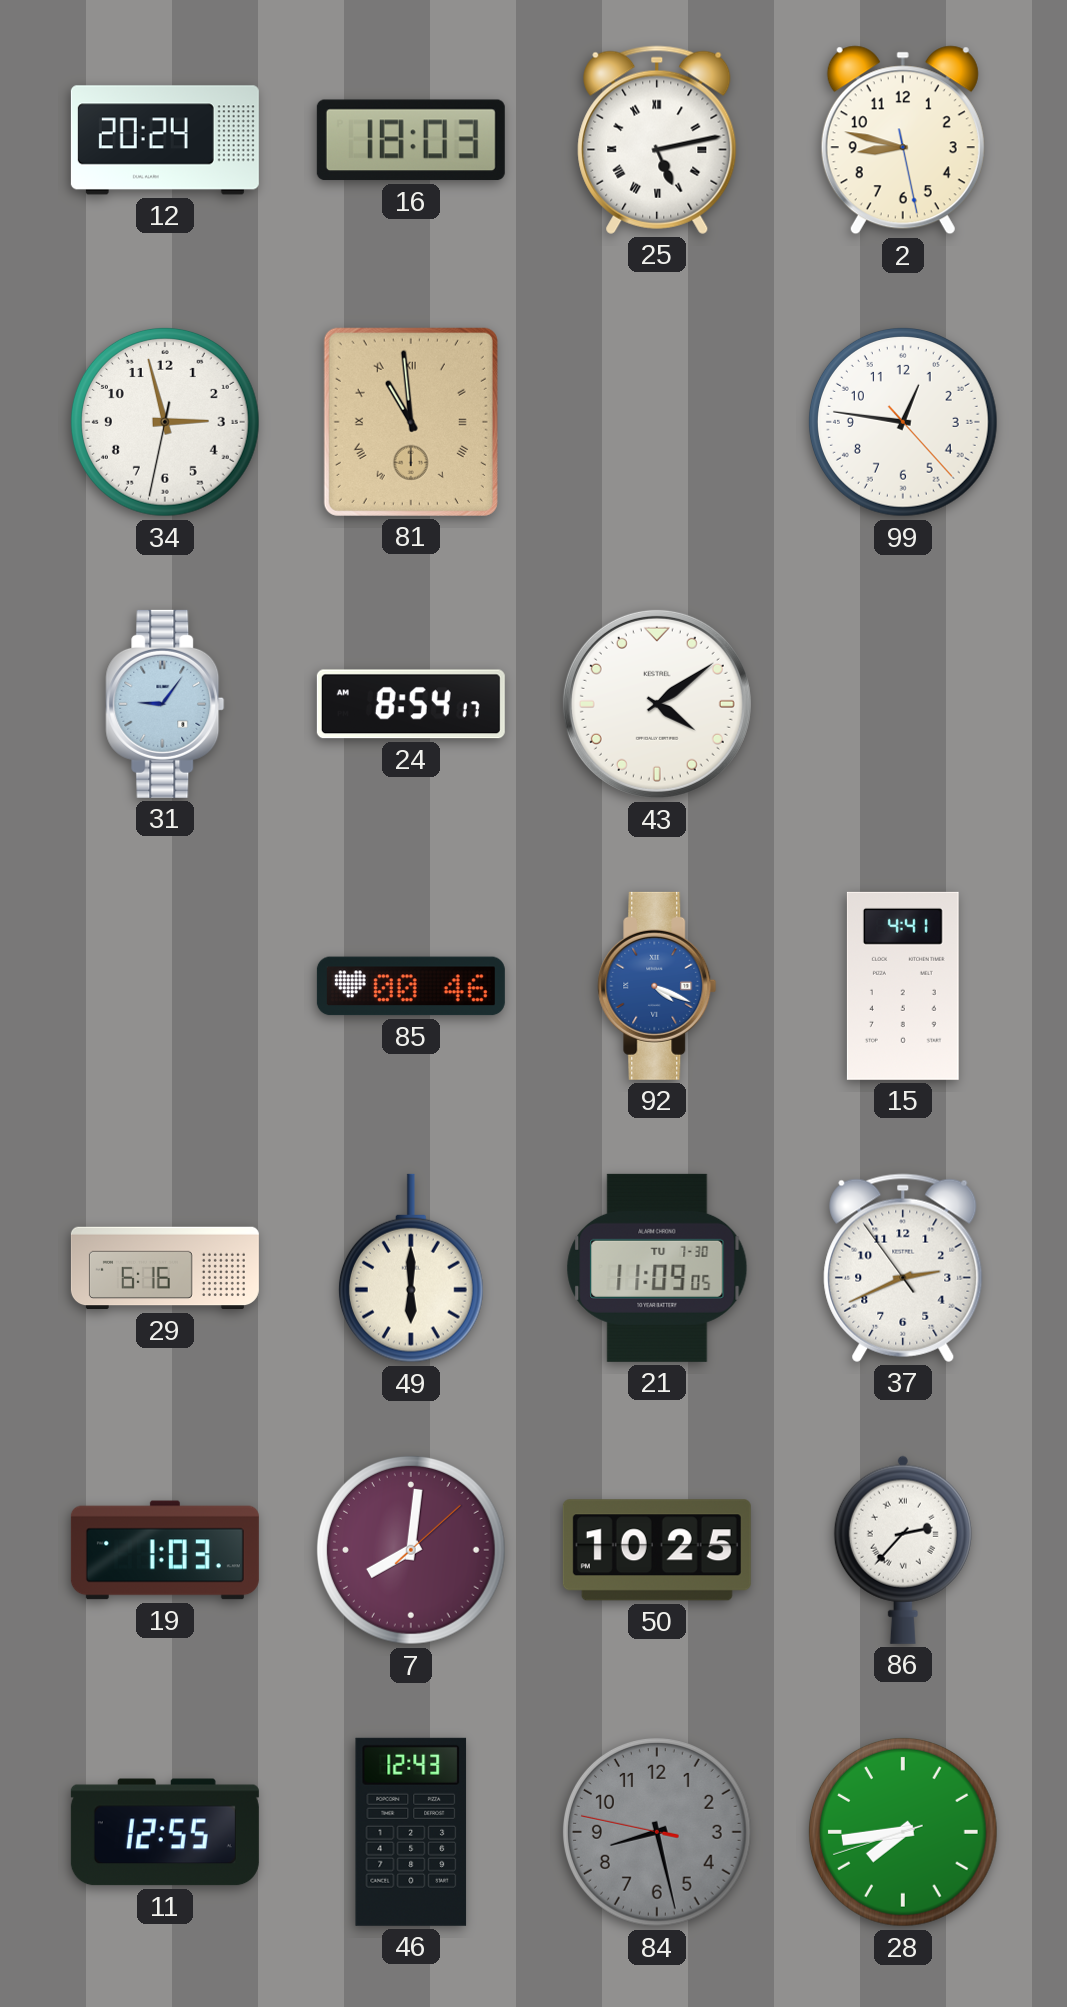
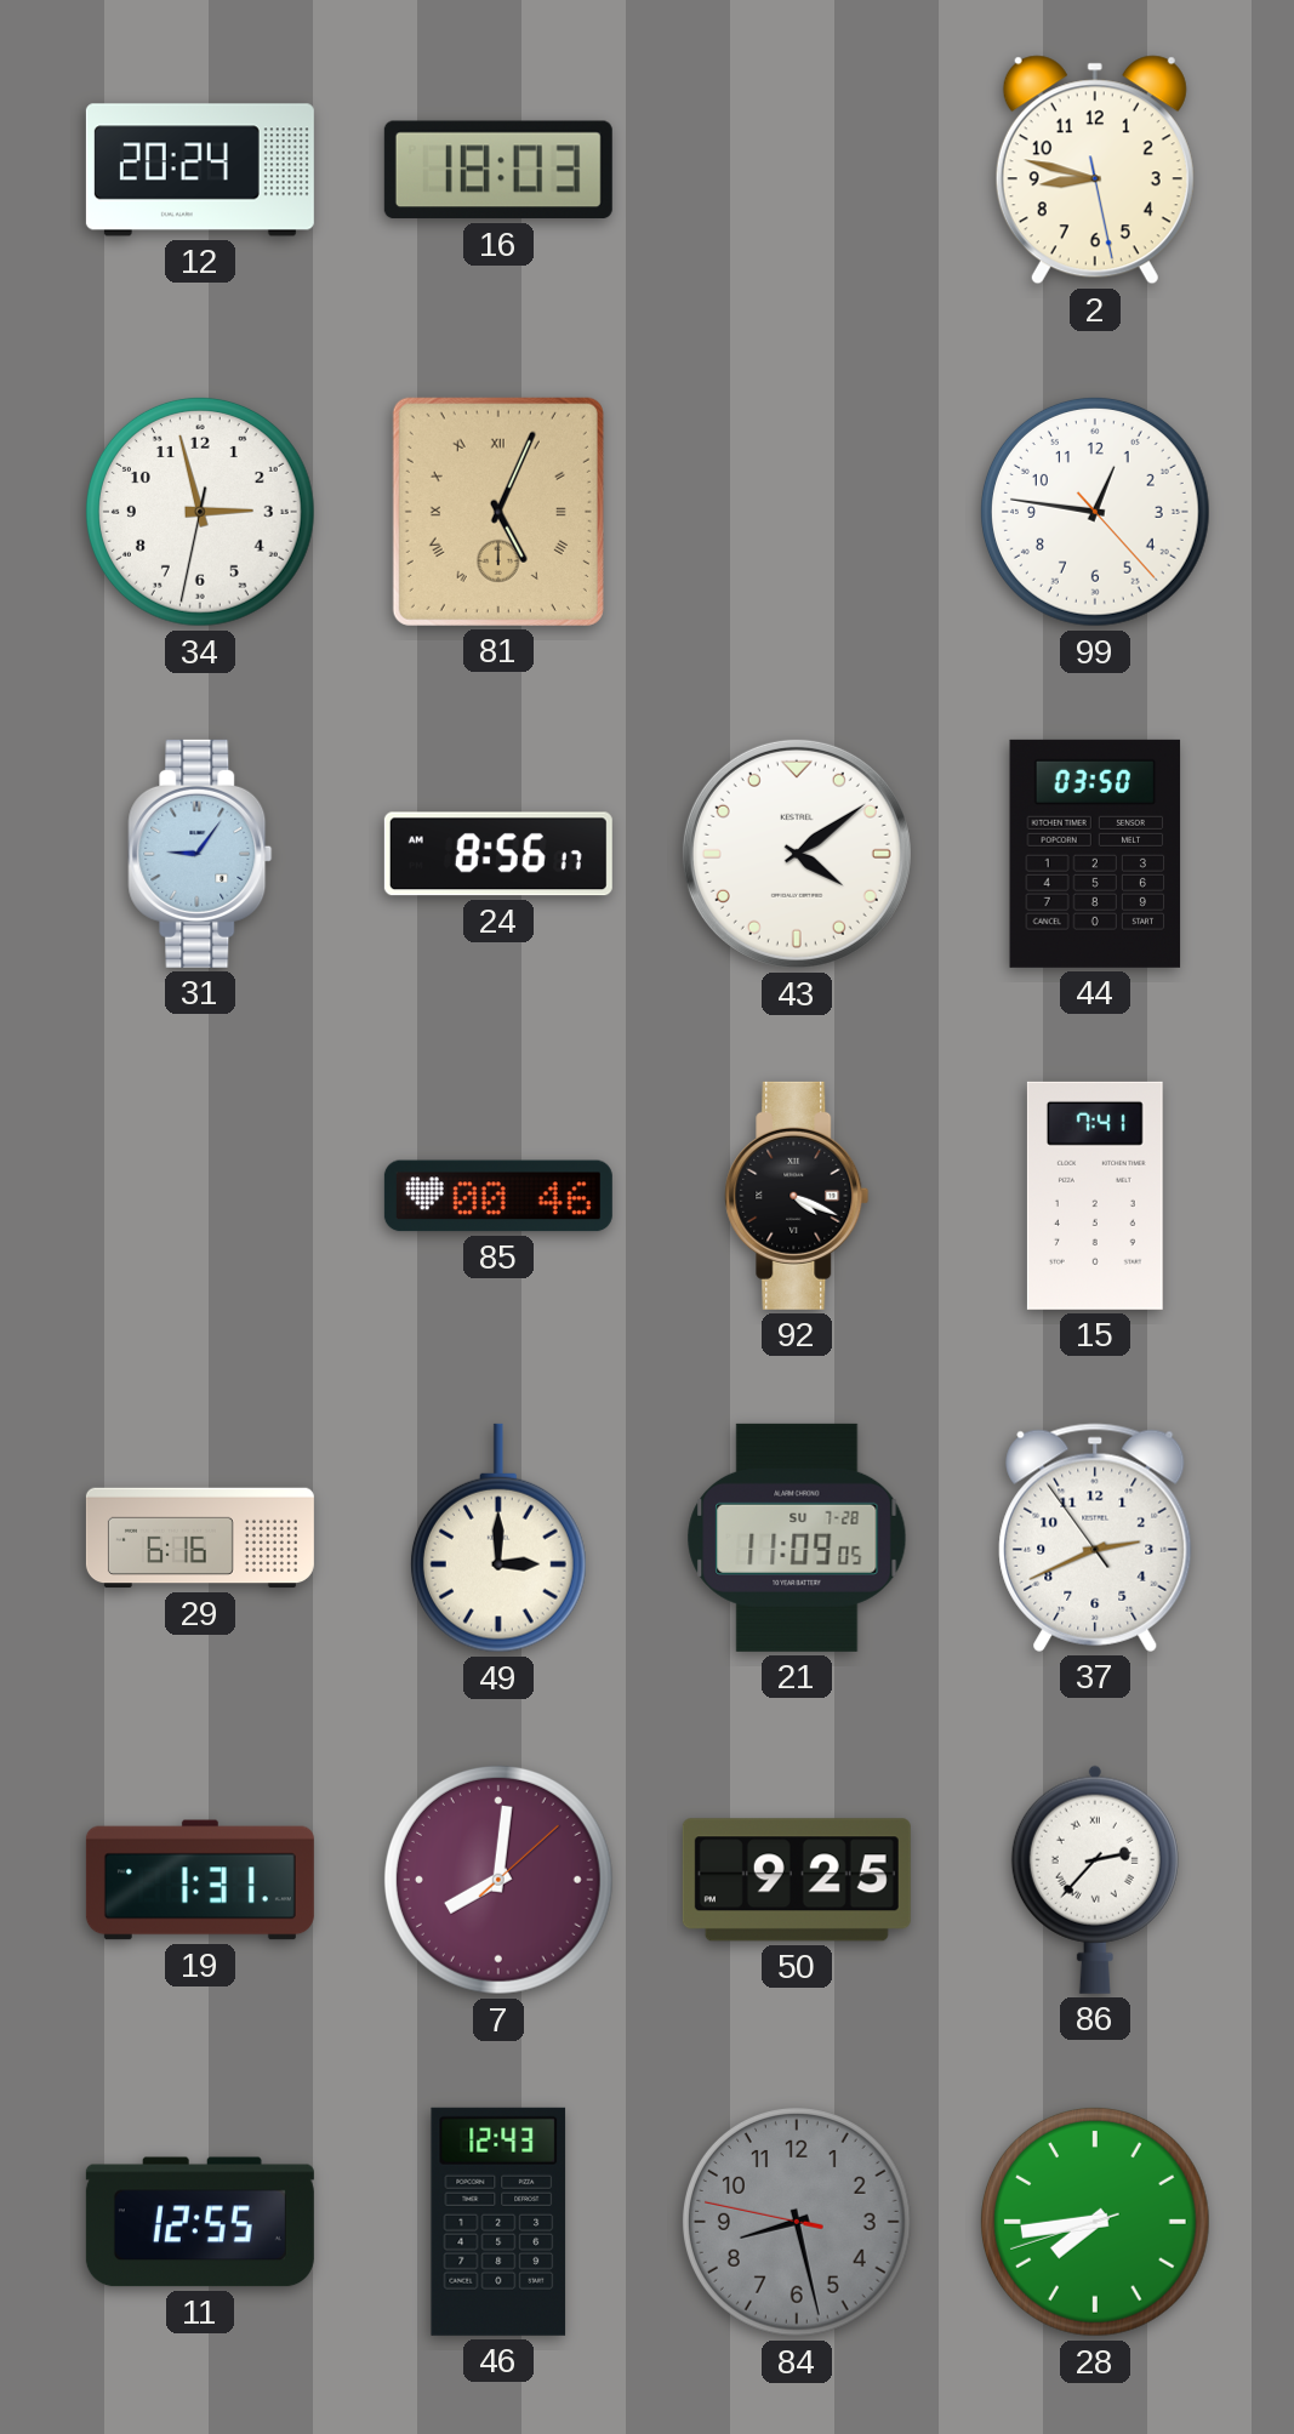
25: 5:13 -> none
81: 10:59 -> 5:04
24: 8:54 -> 8:56
44: none -> 03:50
92 dial: blue -> black
15: 4:41 -> 7:41
49: 6:00 -> 3:00
21 date: TU 7-30 -> SU 7-28
19: 1:03 -> 1:31
50: 10:25 -> 9:25
